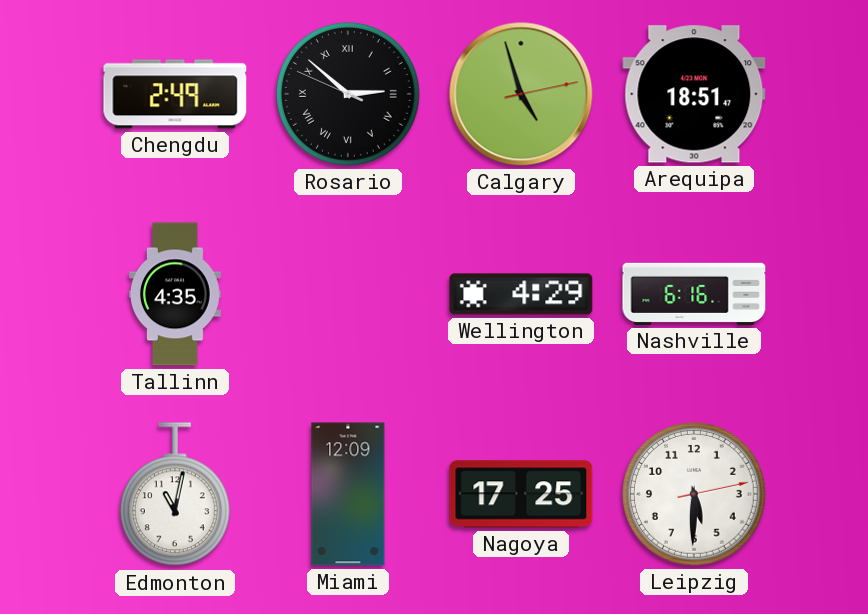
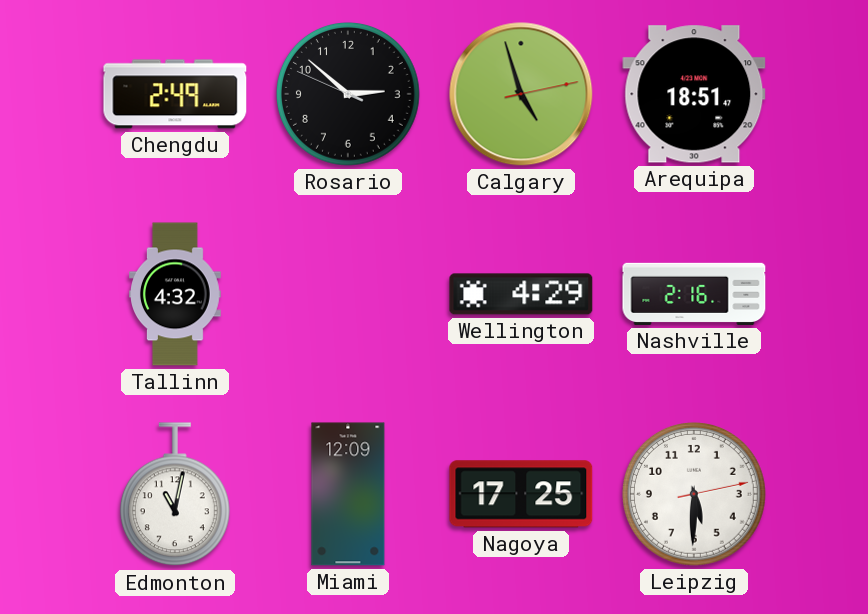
Rosario numerals: Roman -> Arabic
Tallinn: 4:35 -> 4:32
Nashville: 6:16 -> 2:16
